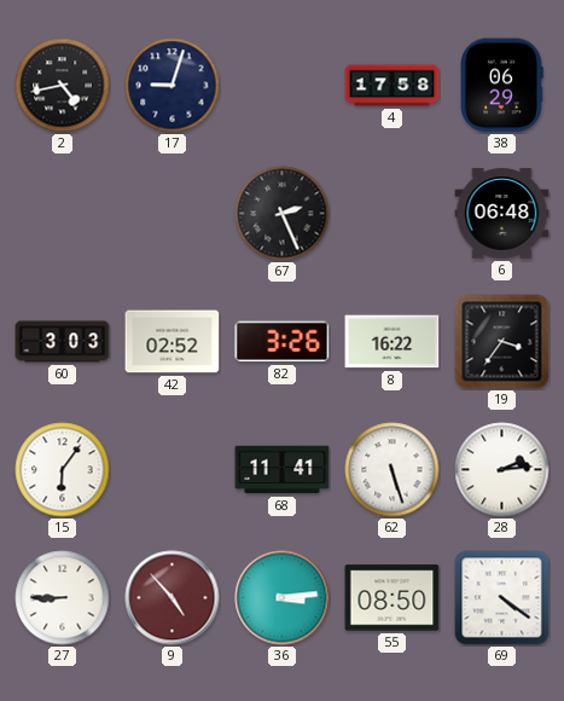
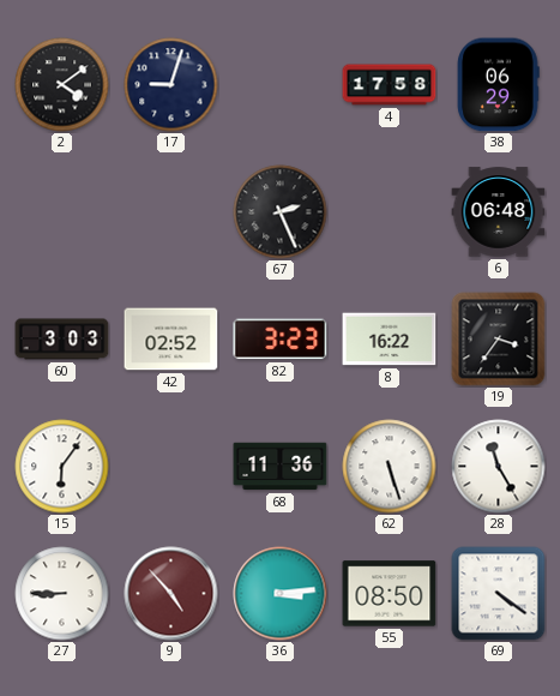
2: 4:43 -> 4:09
82: 3:26 -> 3:23
68: 11:41 -> 11:36
28: 2:14 -> 11:25
